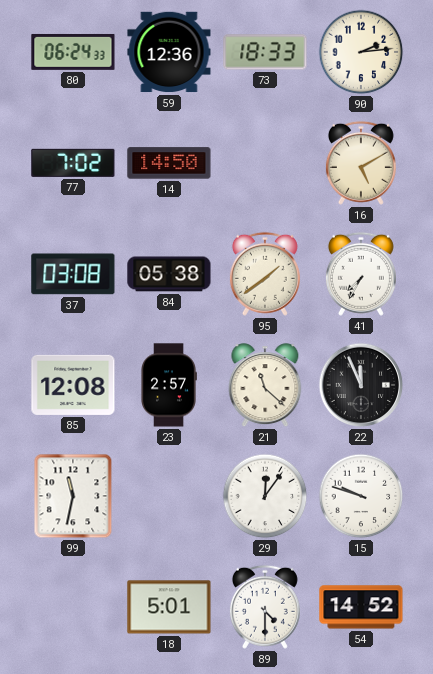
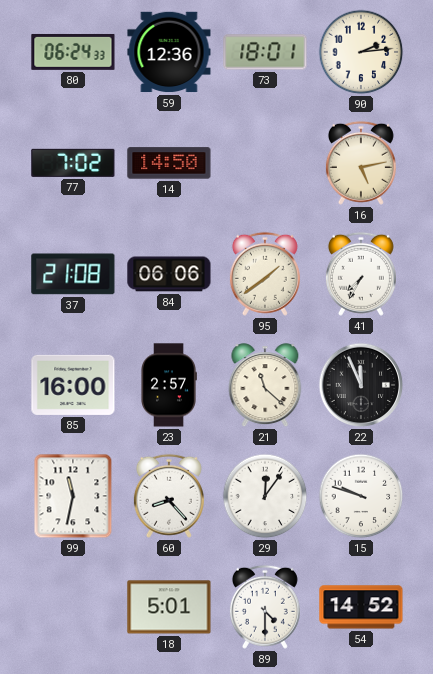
73: 18:33 -> 18:01
16: 5:10 -> 5:13
37: 03:08 -> 21:08
84: 05:38 -> 06:06
85: 12:08 -> 16:00
60: none -> 8:23
